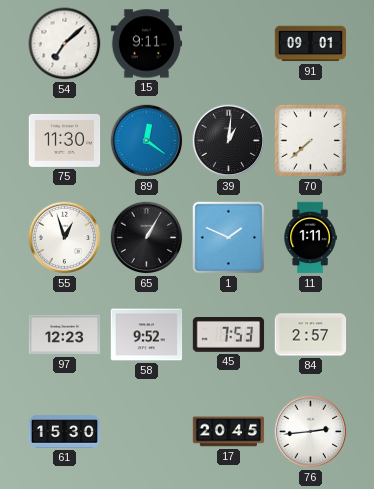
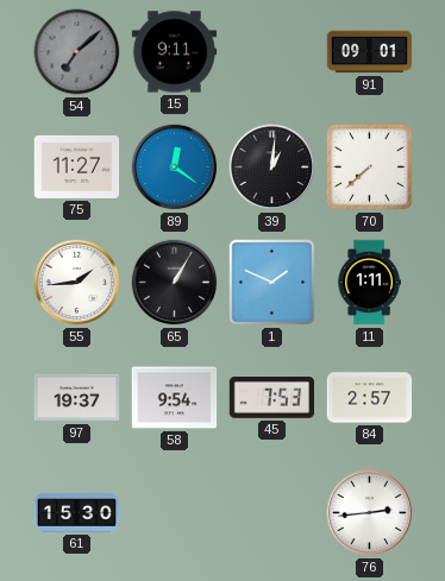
54 dial: white -> grey
75: 11:30 -> 11:27
55: 12:57 -> 1:44
97: 12:23 -> 19:37
58: 9:52 -> 9:54
17: 20:45 -> none
